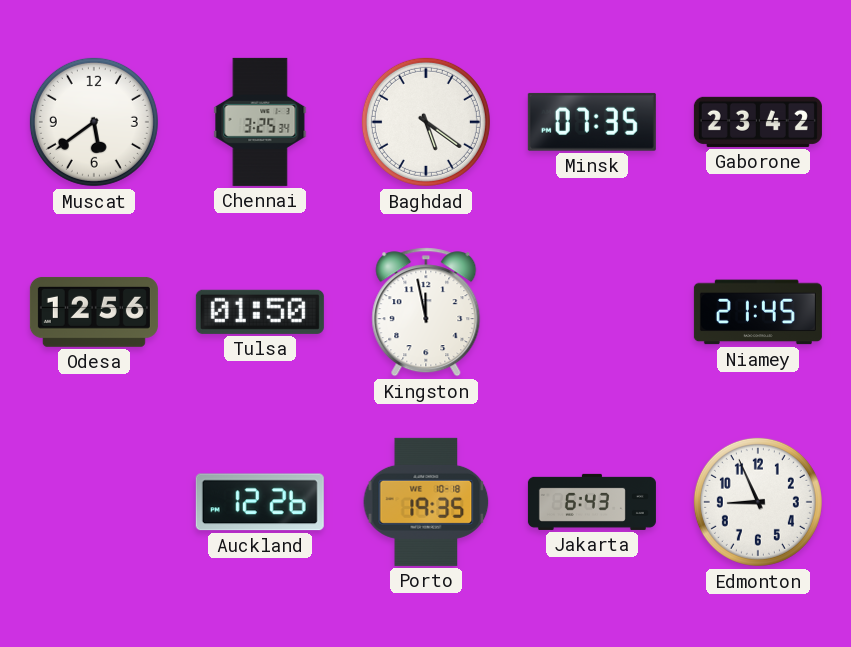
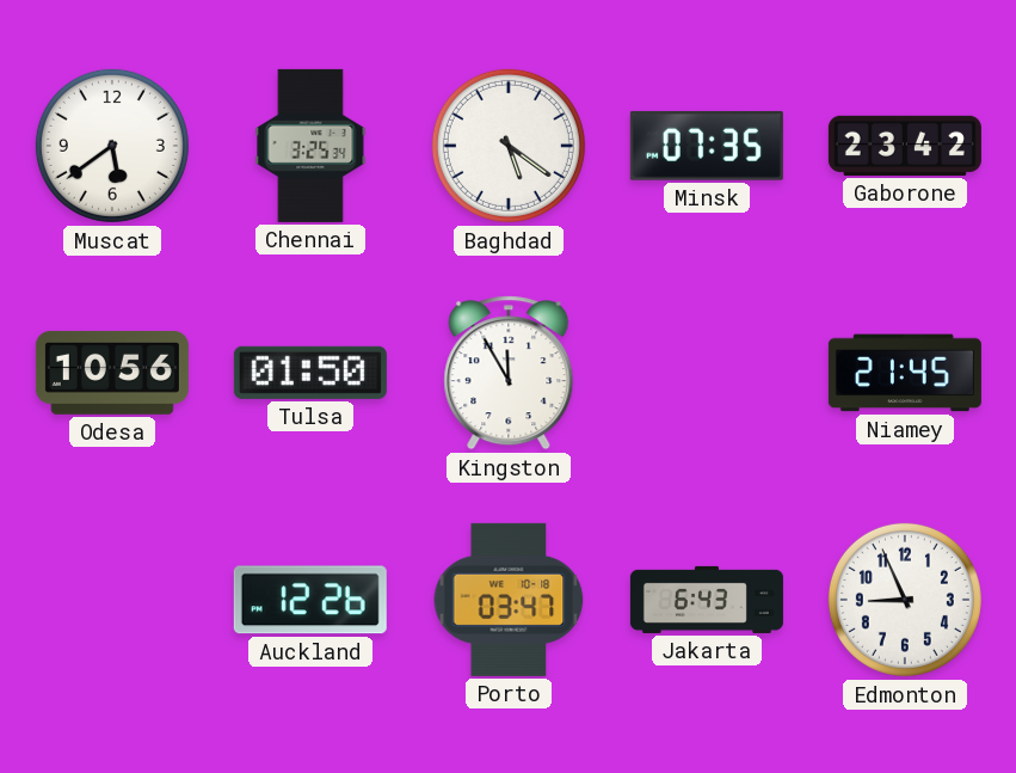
Odesa: 12:56 -> 10:56
Kingston: 11:58 -> 11:55
Porto: 19:35 -> 03:47
